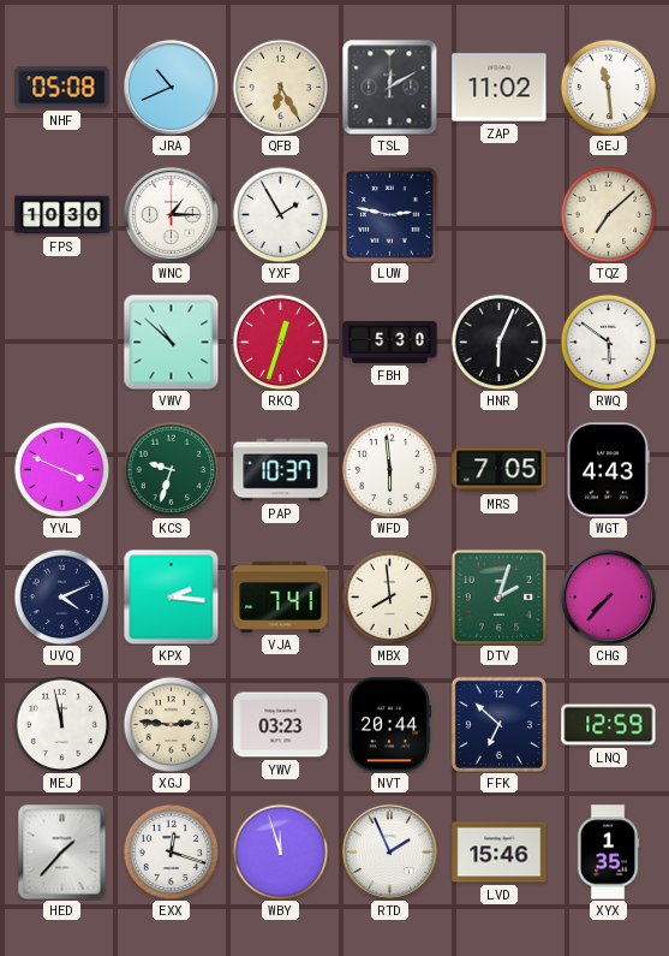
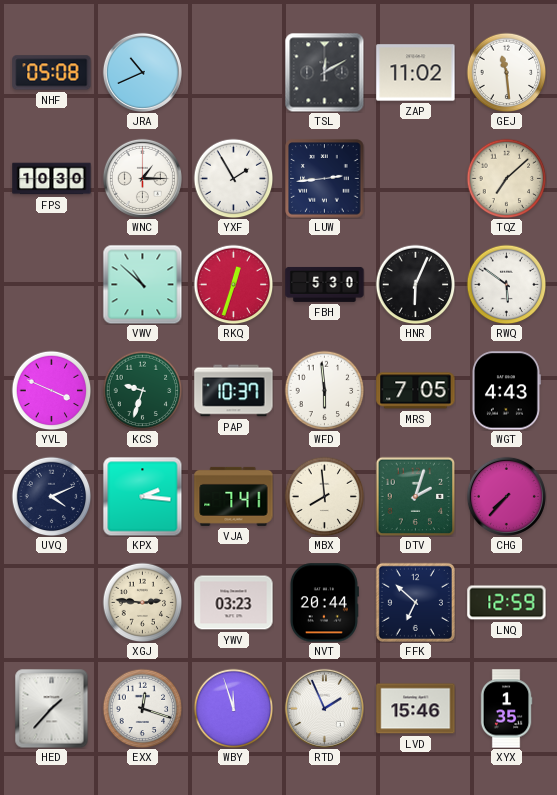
QFB: 6:25 -> none
LUW: 2:47 -> 2:44
MEJ: 11:58 -> none
